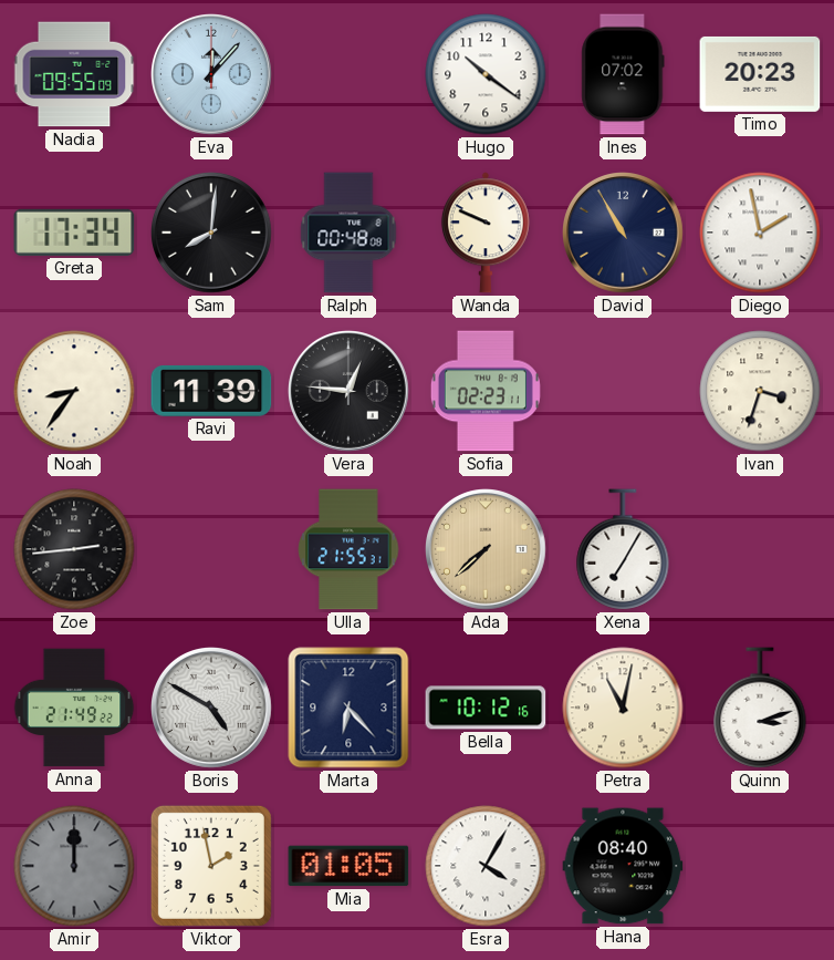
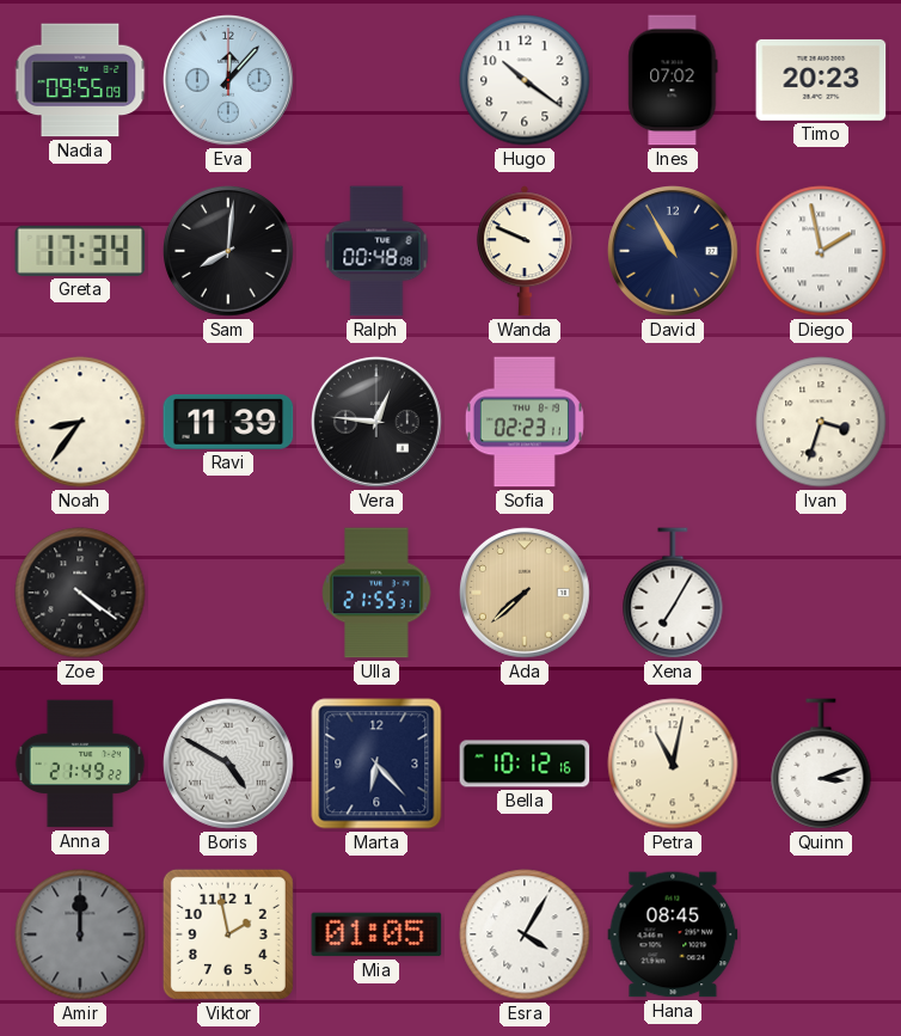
Zoe: 2:44 -> 4:21
Hana: 08:40 -> 08:45
